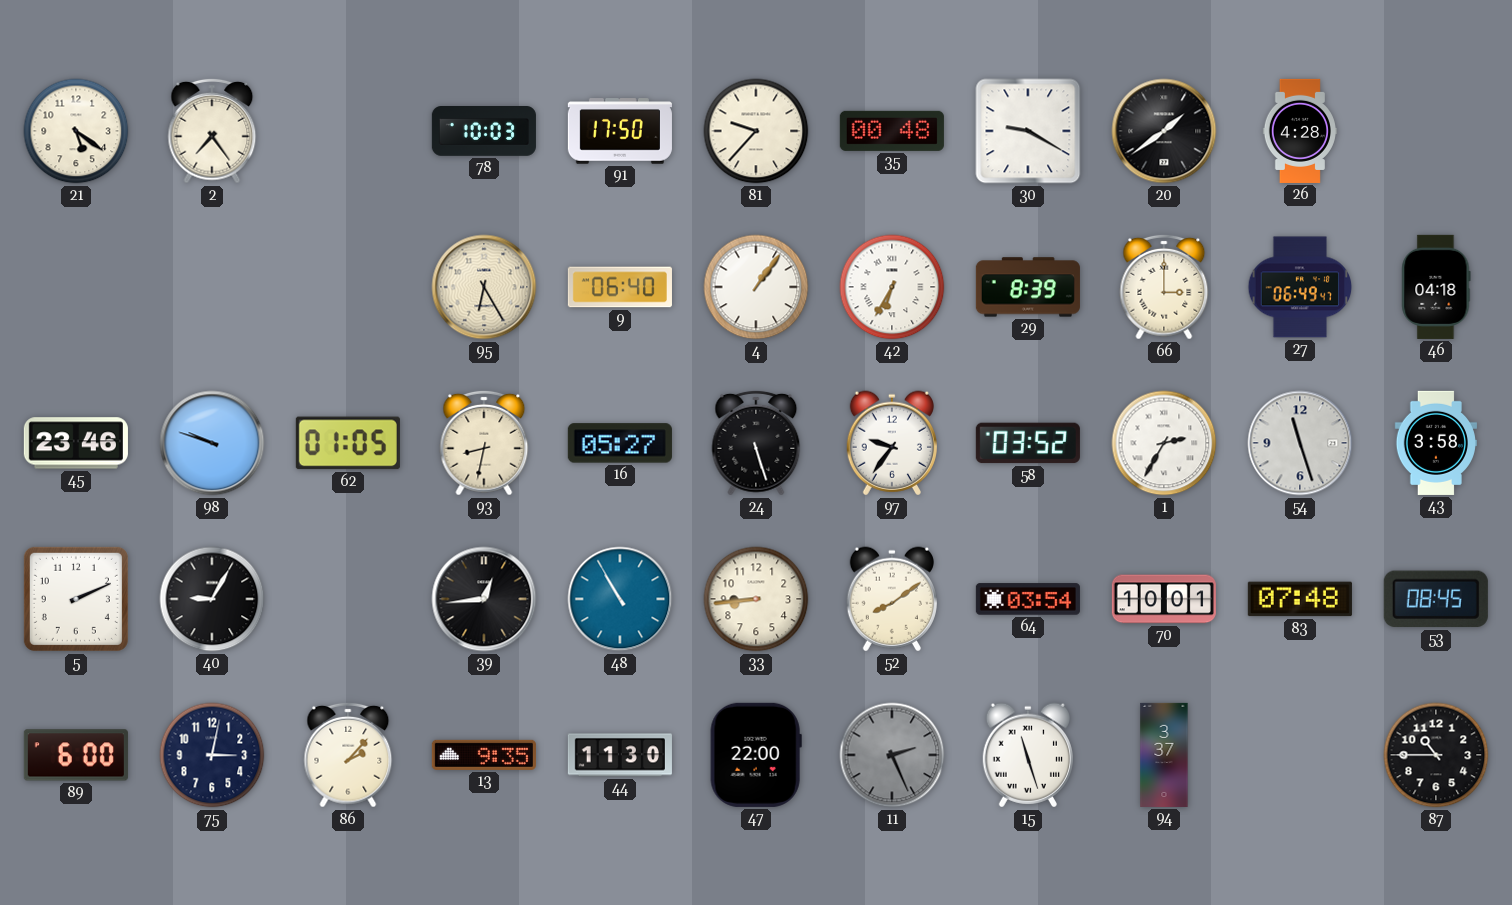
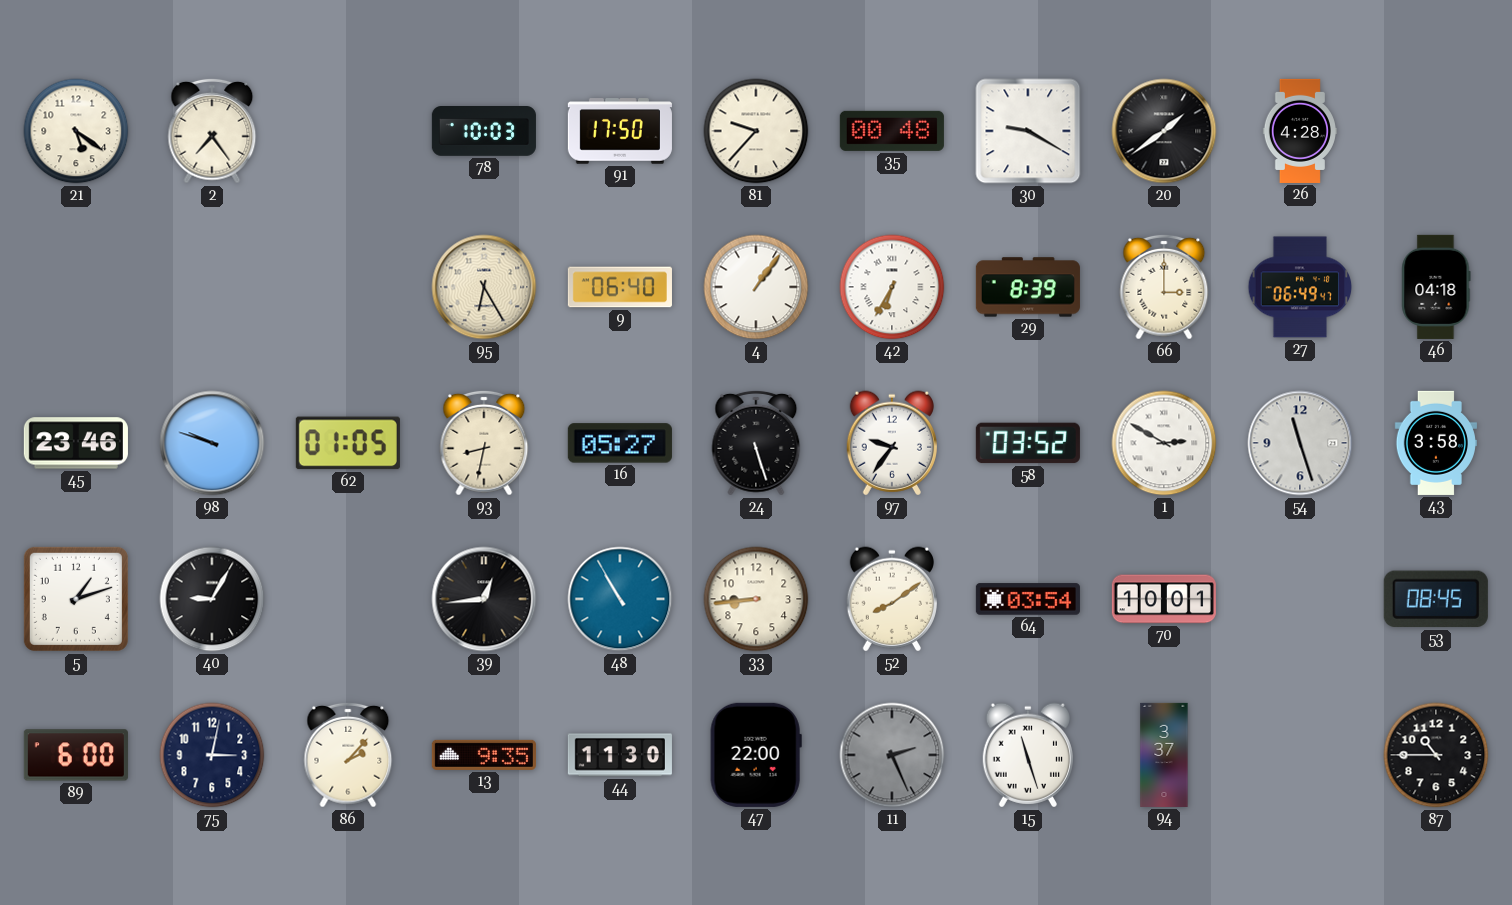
1: 2:35 -> 2:50
5: 2:11 -> 1:12
83: 07:48 -> none
